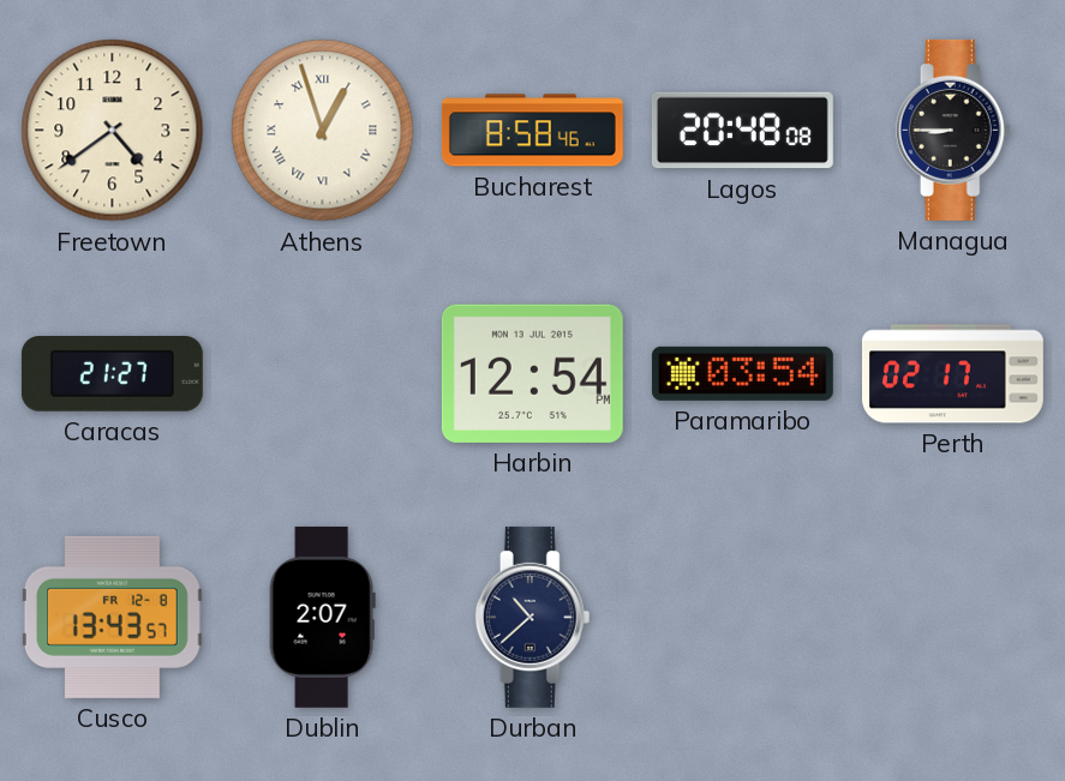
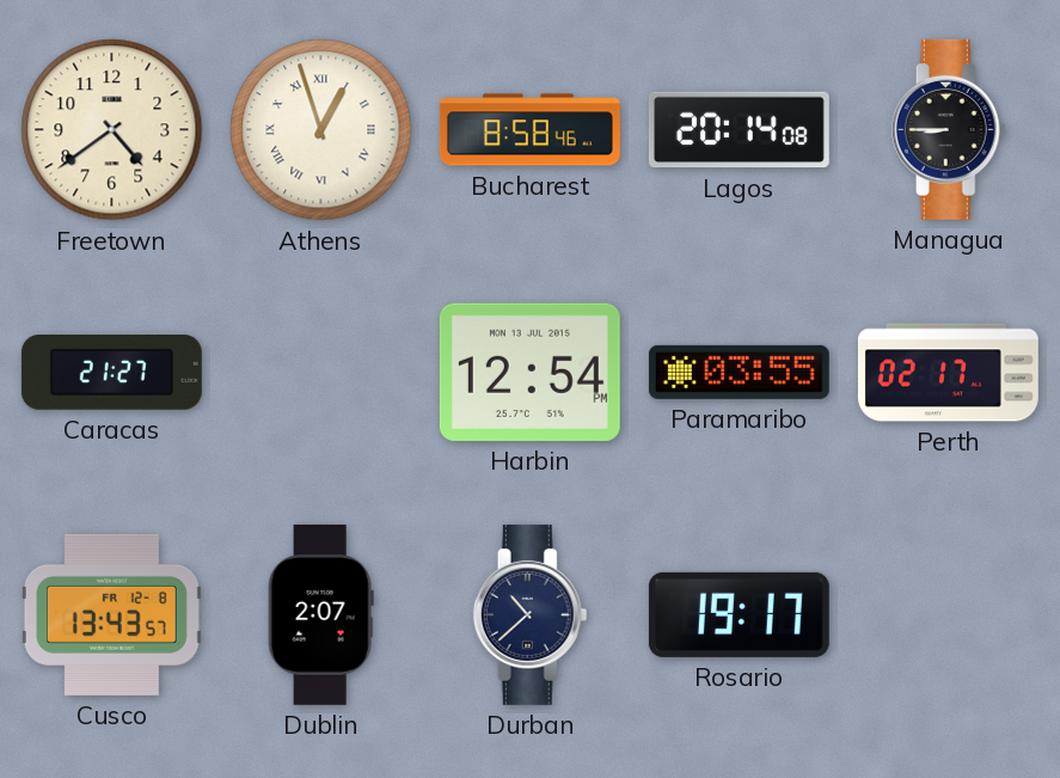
Lagos: 20:48 -> 20:14
Paramaribo: 03:54 -> 03:55
Rosario: none -> 19:17
